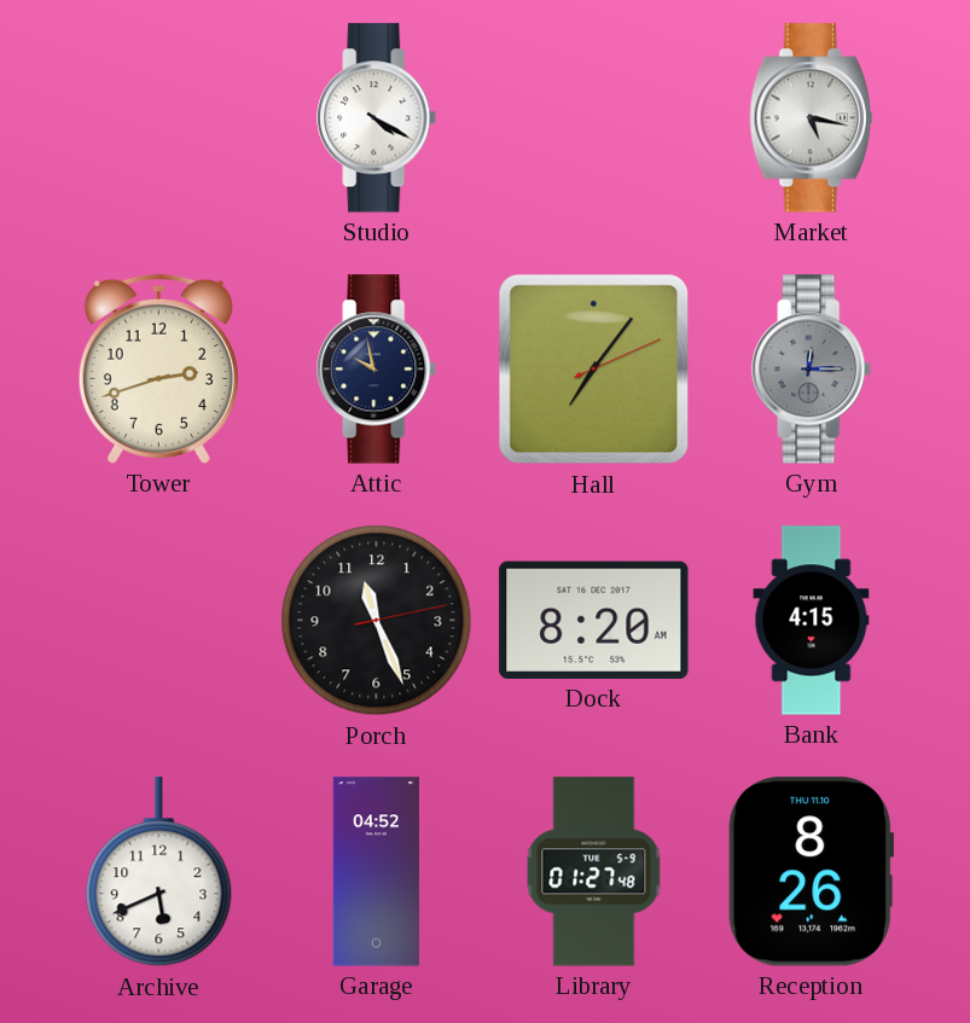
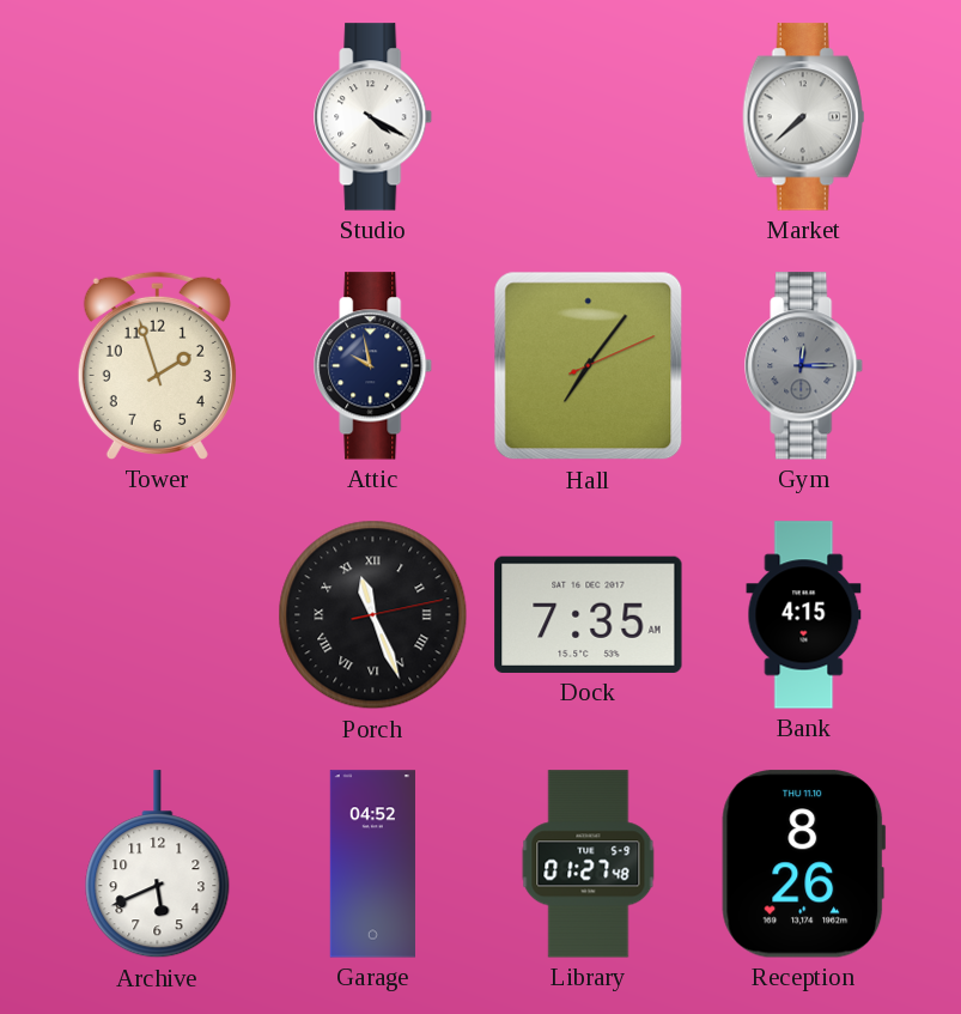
Market: 5:17 -> 7:38
Tower: 2:42 -> 1:57
Porch numerals: Arabic -> Roman
Dock: 8:20 -> 7:35
